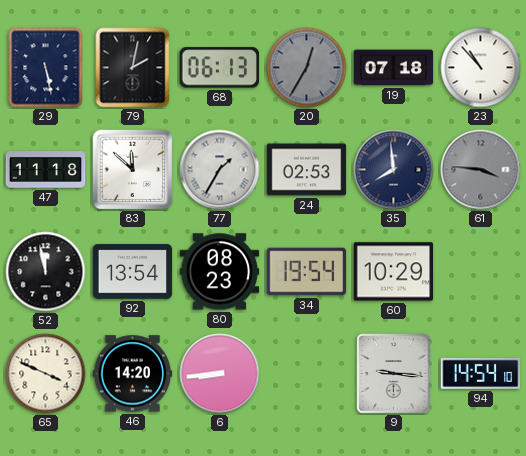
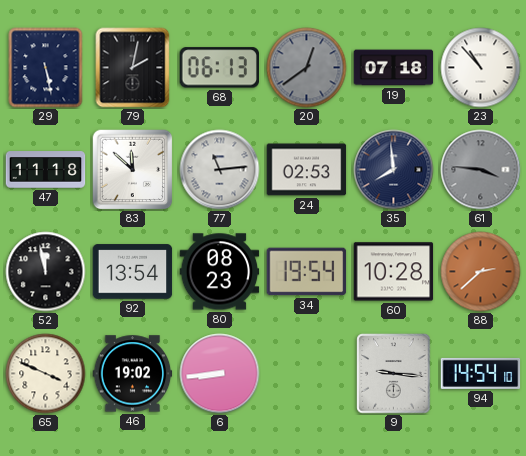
20: 12:35 -> 12:39
77: 1:35 -> 11:14
60: 10:29 -> 10:28
88: none -> 2:38
46: 14:20 -> 19:02
